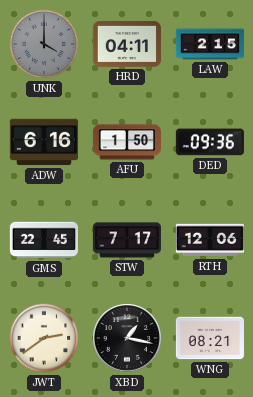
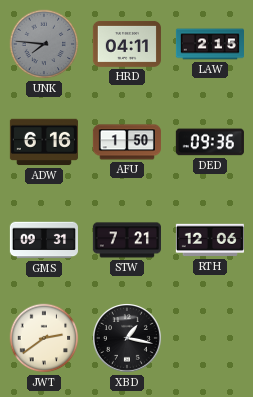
UNK: 4:00 -> 7:46
GMS: 22:45 -> 09:31
STW: 7:17 -> 7:21
WNG: 08:21 -> none
